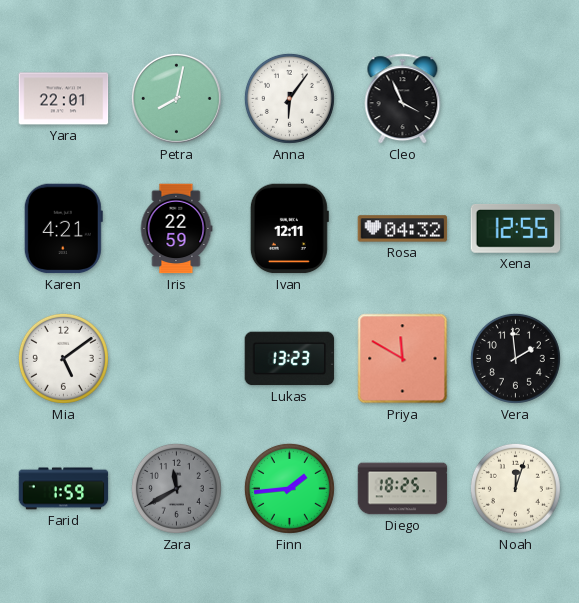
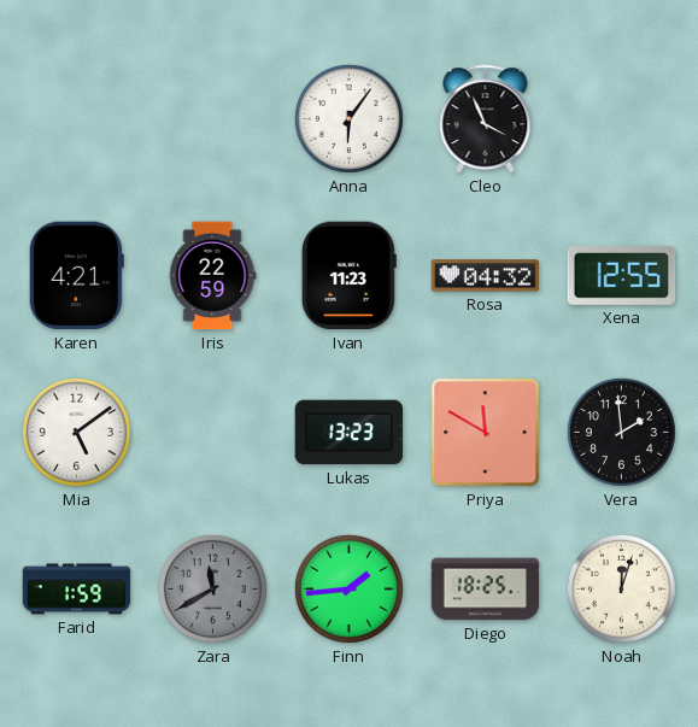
Yara: 22:01 -> none
Petra: 8:02 -> none
Ivan: 12:11 -> 11:23
